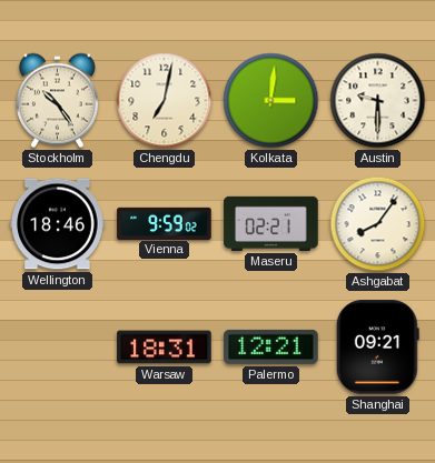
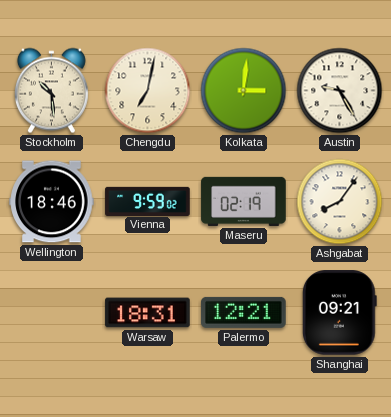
Stockholm: 10:24 -> 10:29
Austin: 9:30 -> 9:25
Maseru: 02:21 -> 02:19
